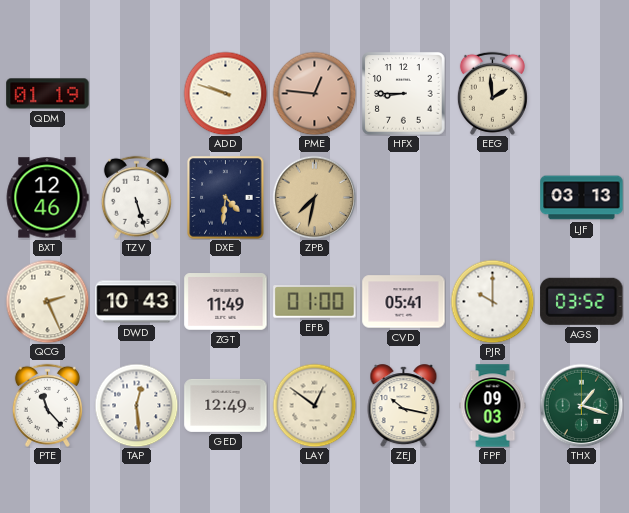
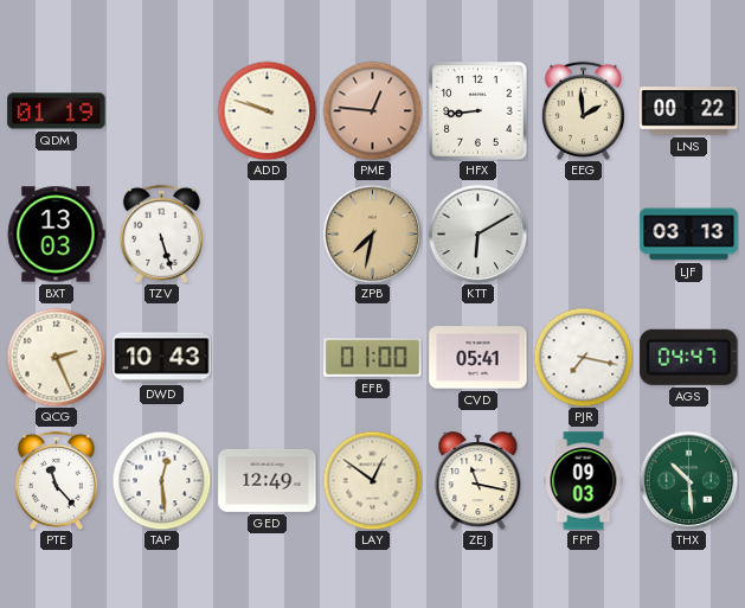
HFX: 8:45 -> 8:44
LNS: none -> 00:22
BXT: 12:46 -> 13:03
DXE: 4:31 -> none
KTT: none -> 6:10
ZGT: 11:49 -> none
PJR: 10:00 -> 7:17
AGS: 03:52 -> 04:47
ZEJ: 10:17 -> 11:17
THX: 1:18 -> 10:29
